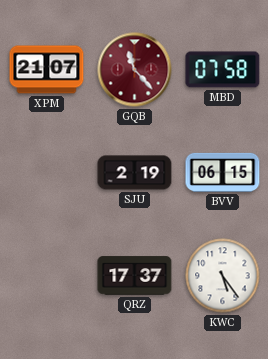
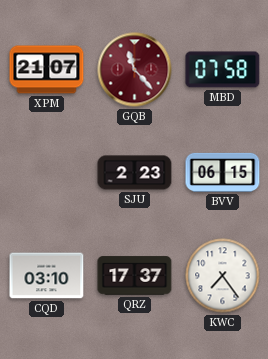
SJU: 2:19 -> 2:23
CQD: none -> 03:10
KWC: 5:24 -> 7:24
